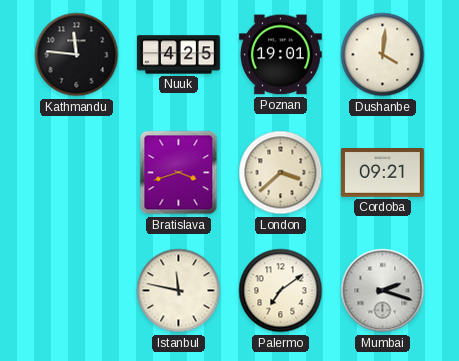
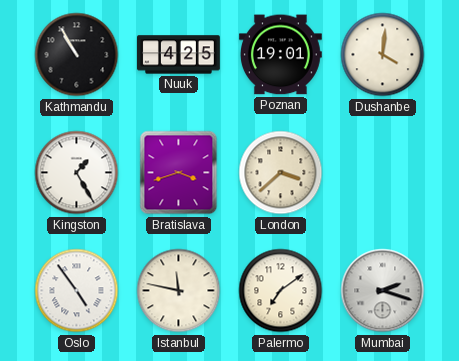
Kathmandu: 11:46 -> 10:55
Kingston: none -> 1:25
Cordoba: 09:21 -> none
Oslo: none -> 4:54
